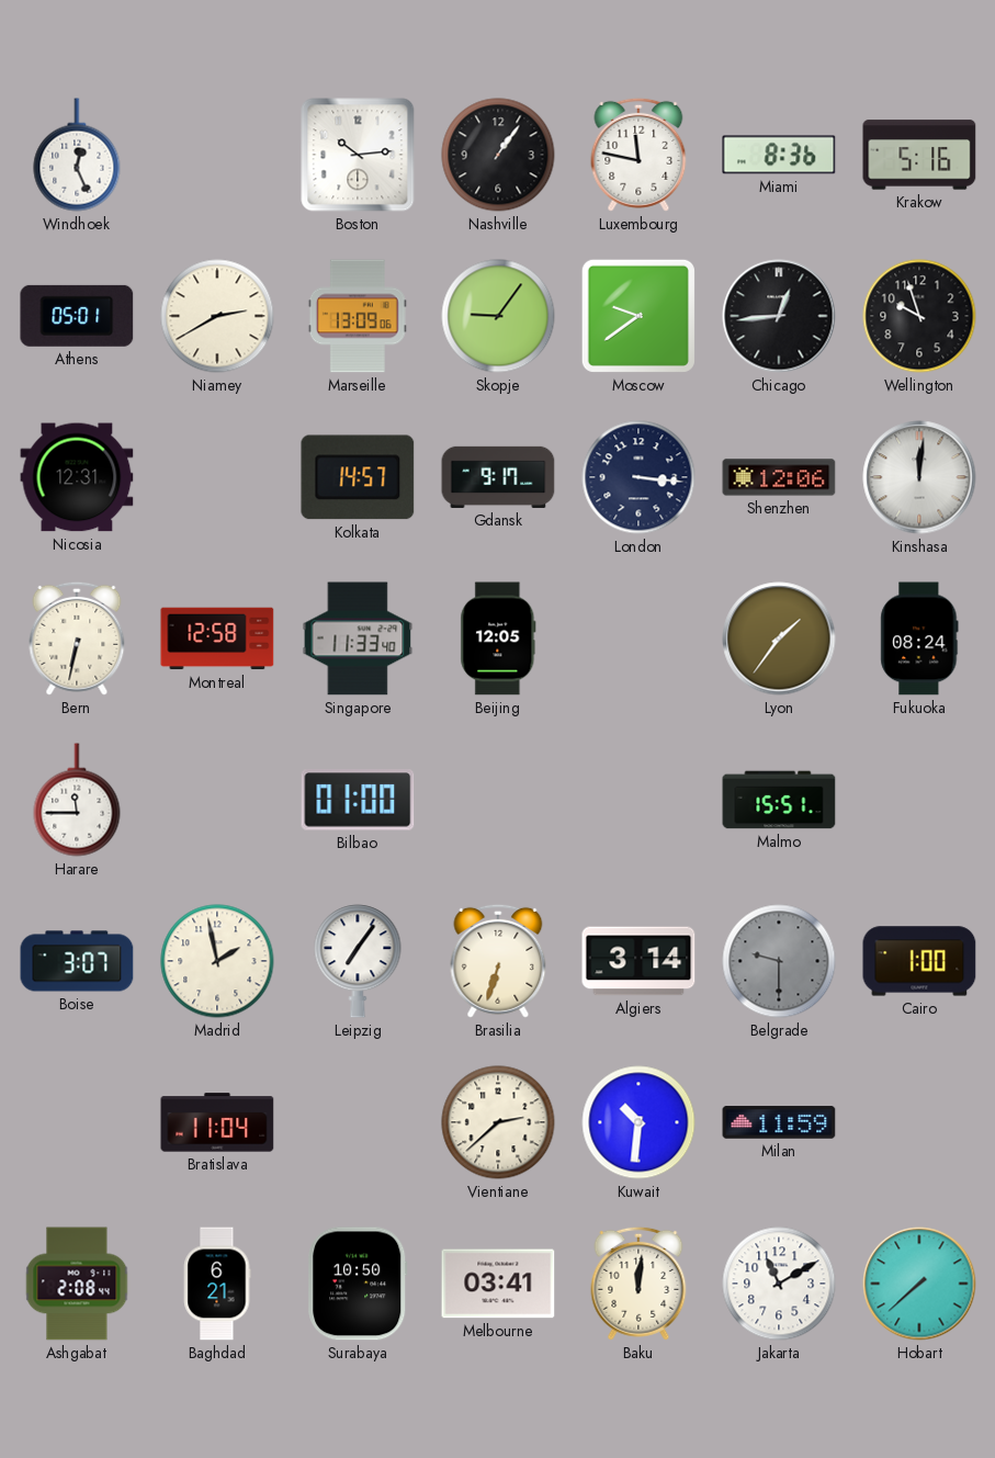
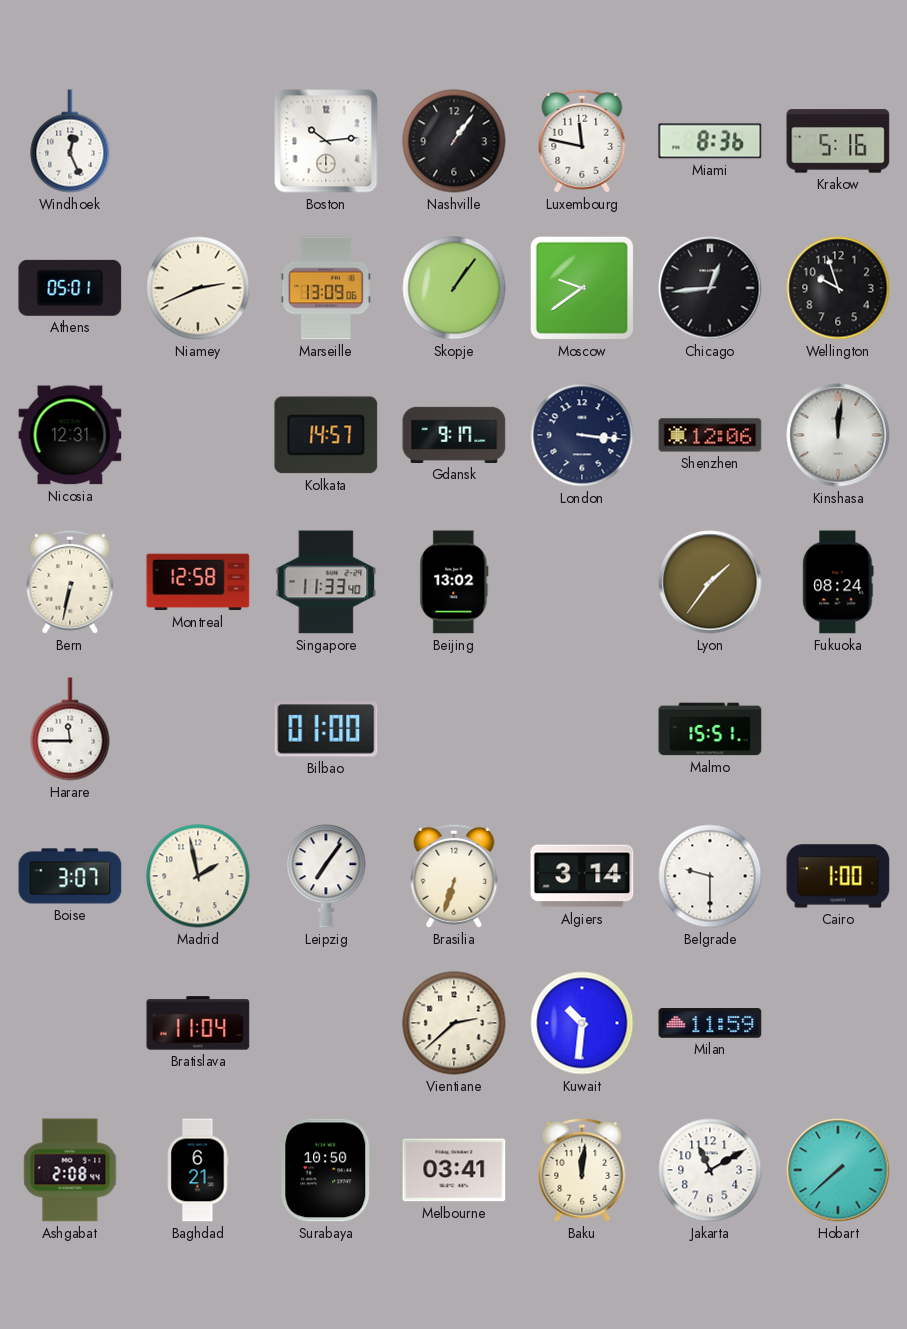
Niamey: 2:40 -> 2:41
Skopje: 9:06 -> 1:06
Beijing: 12:05 -> 13:02
Belgrade dial: grey -> white
